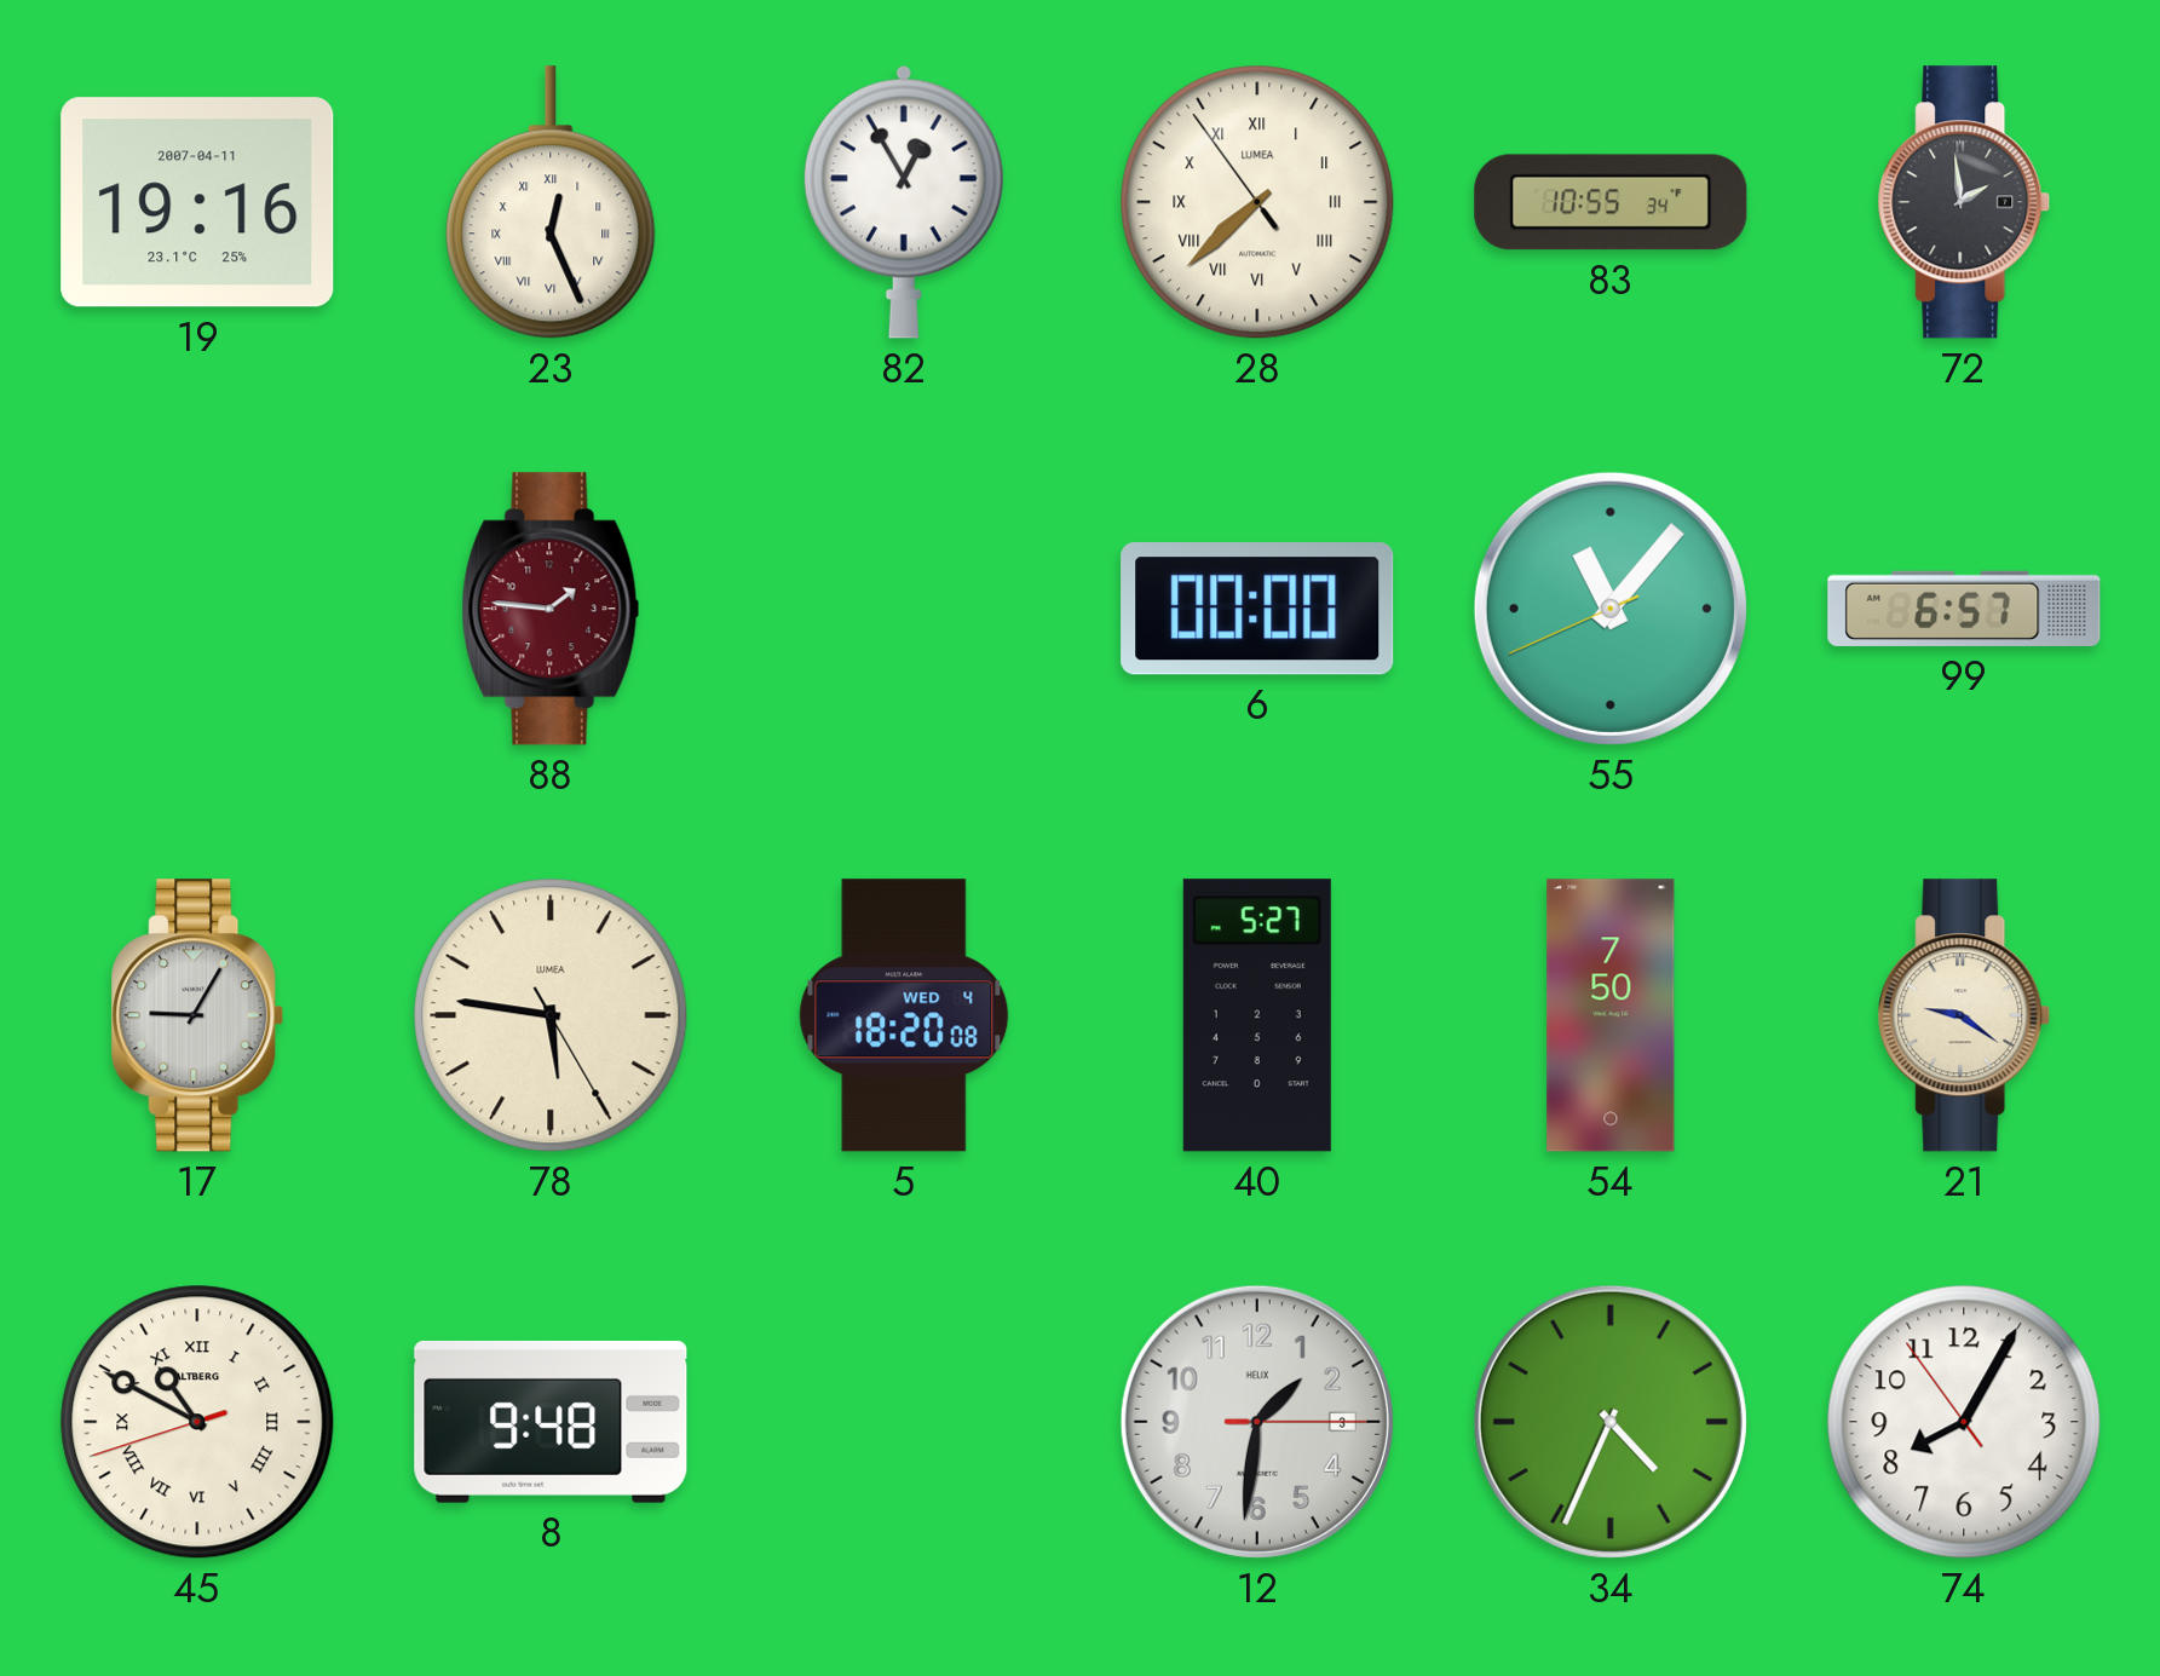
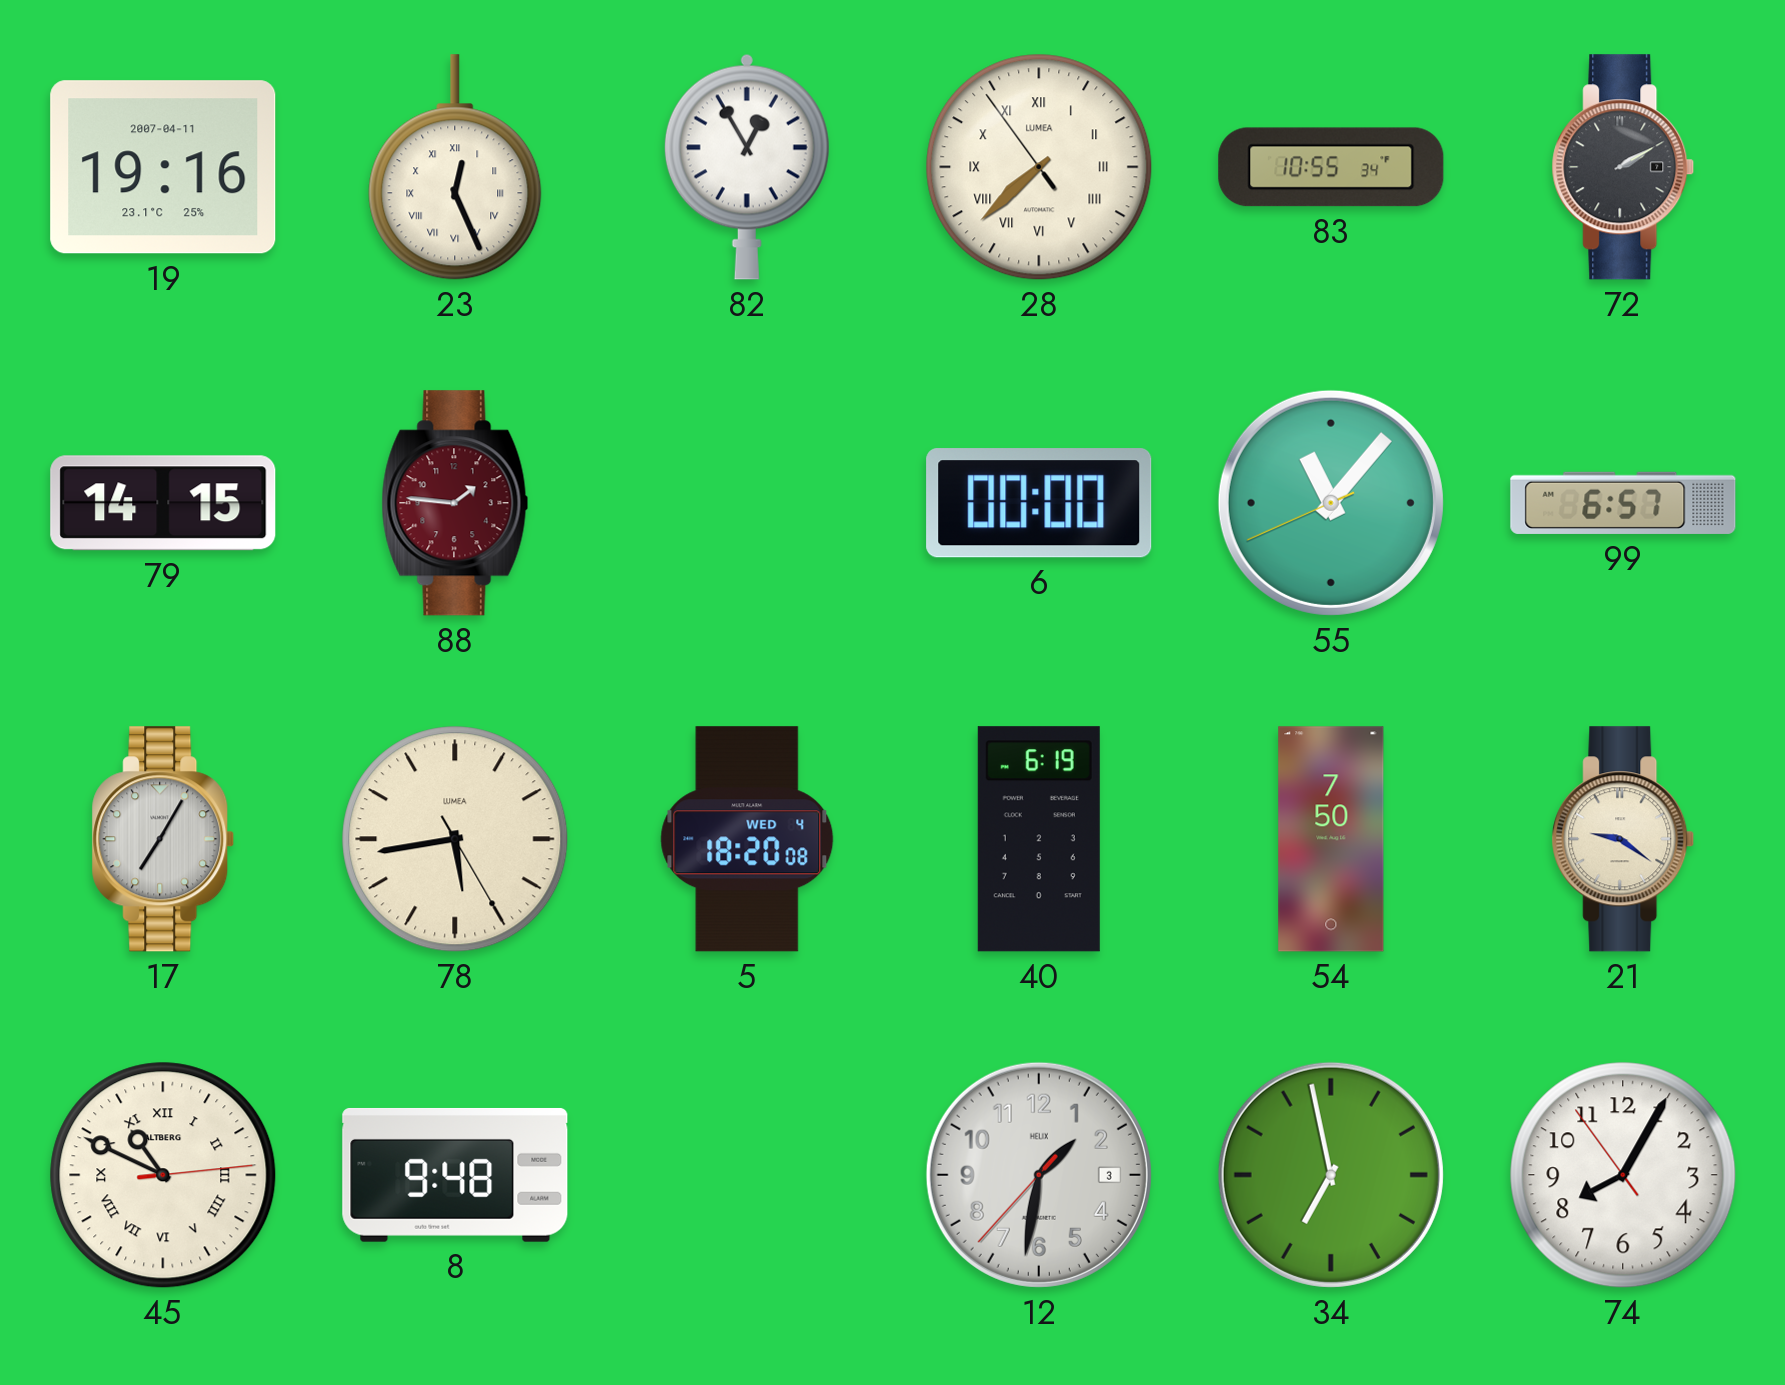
72: 1:59 -> 2:10
79: none -> 14:15
17: 9:05 -> 7:05
78: 5:46 -> 5:43
40: 5:27 -> 6:19
45: 10:49:42 -> 10:49:14
12: 1:31:15 -> 1:31:37
34: 4:34 -> 6:58
